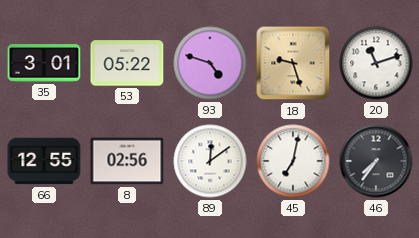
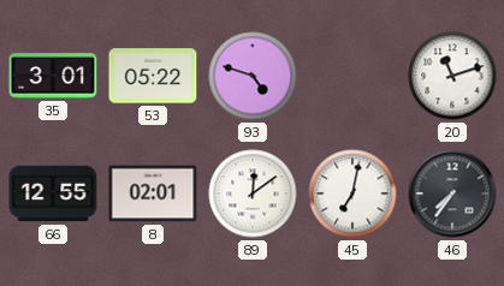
18: 9:27 -> none
8: 02:56 -> 02:01
